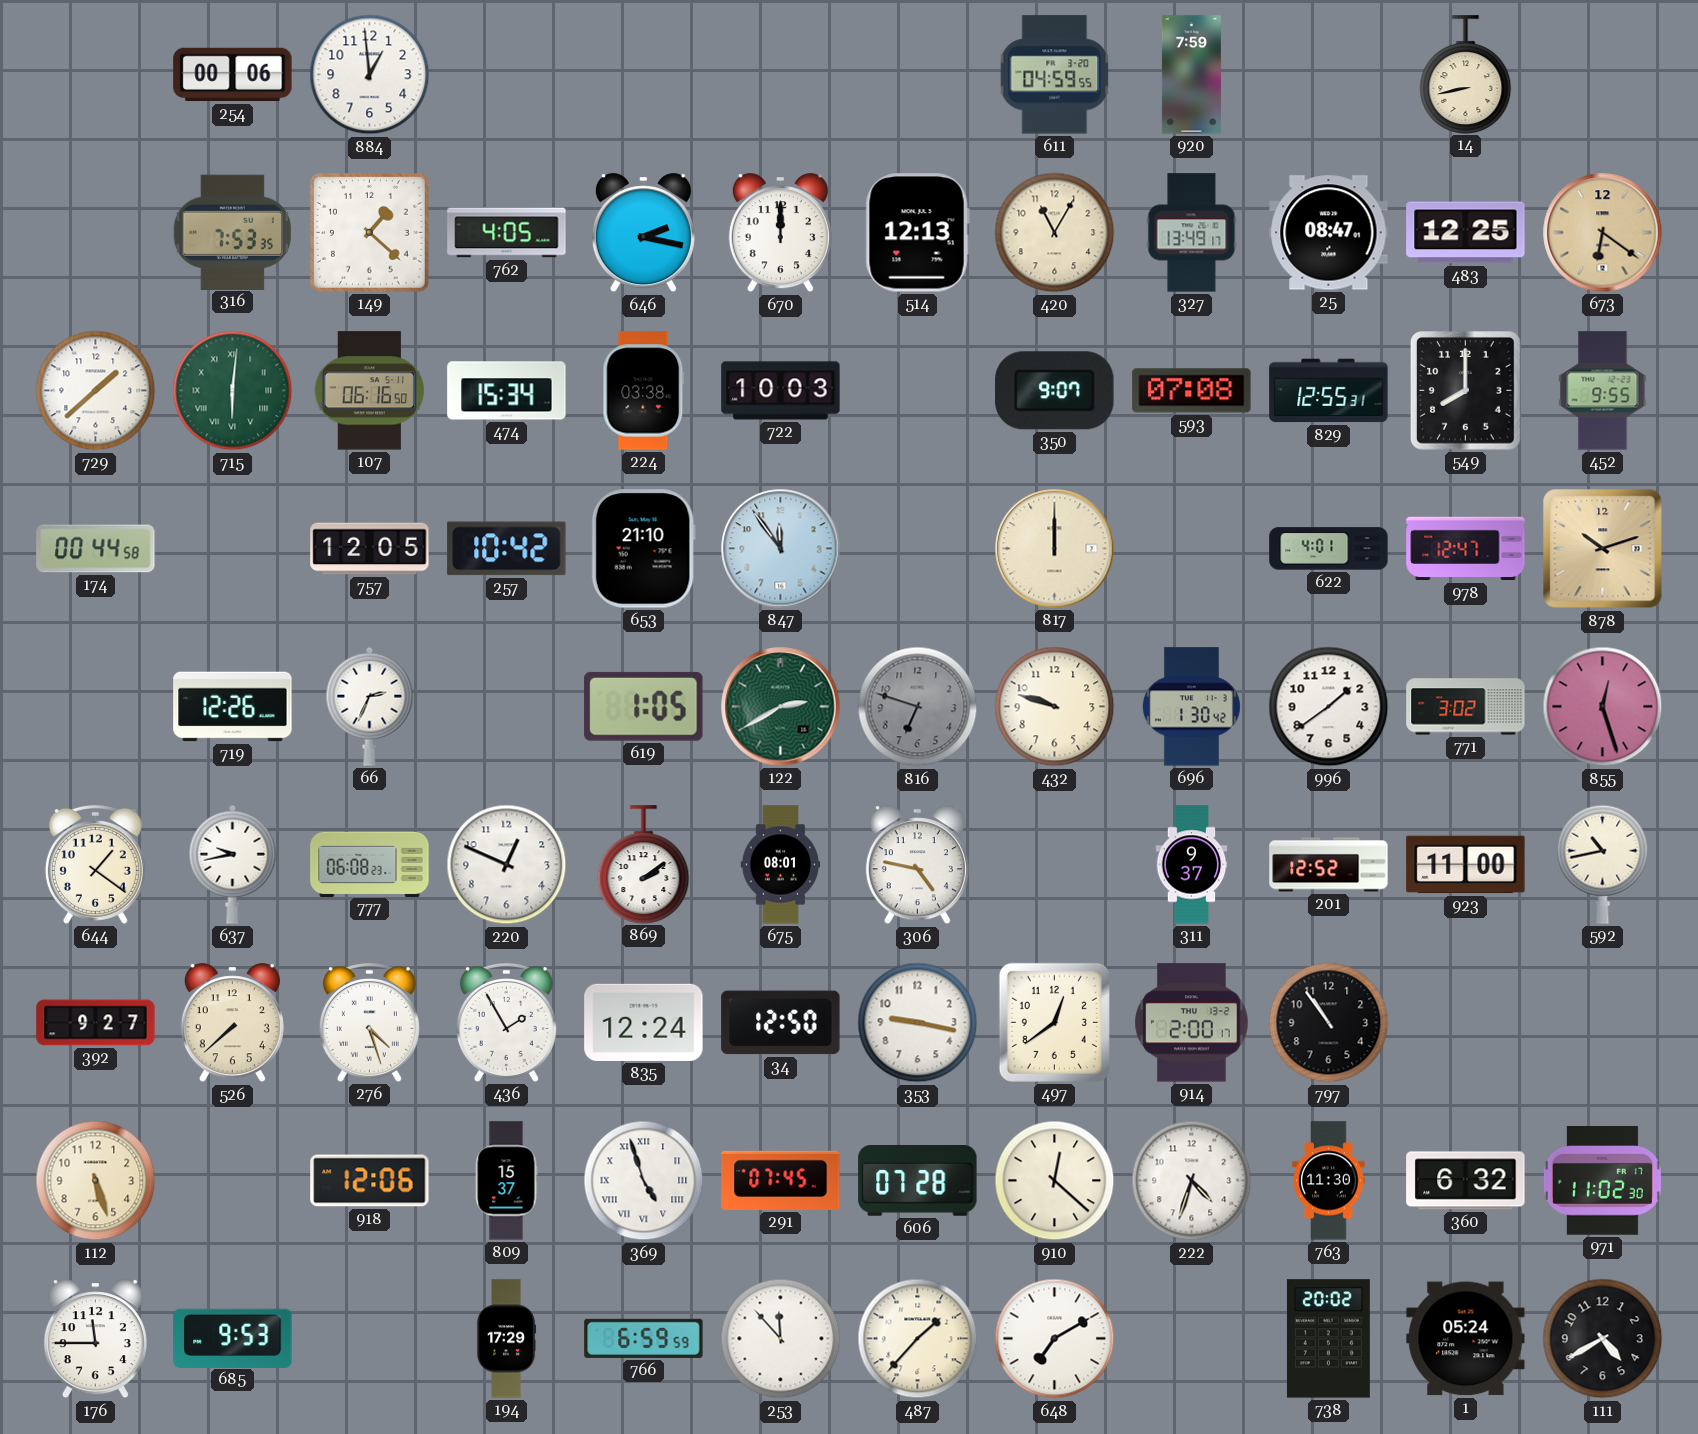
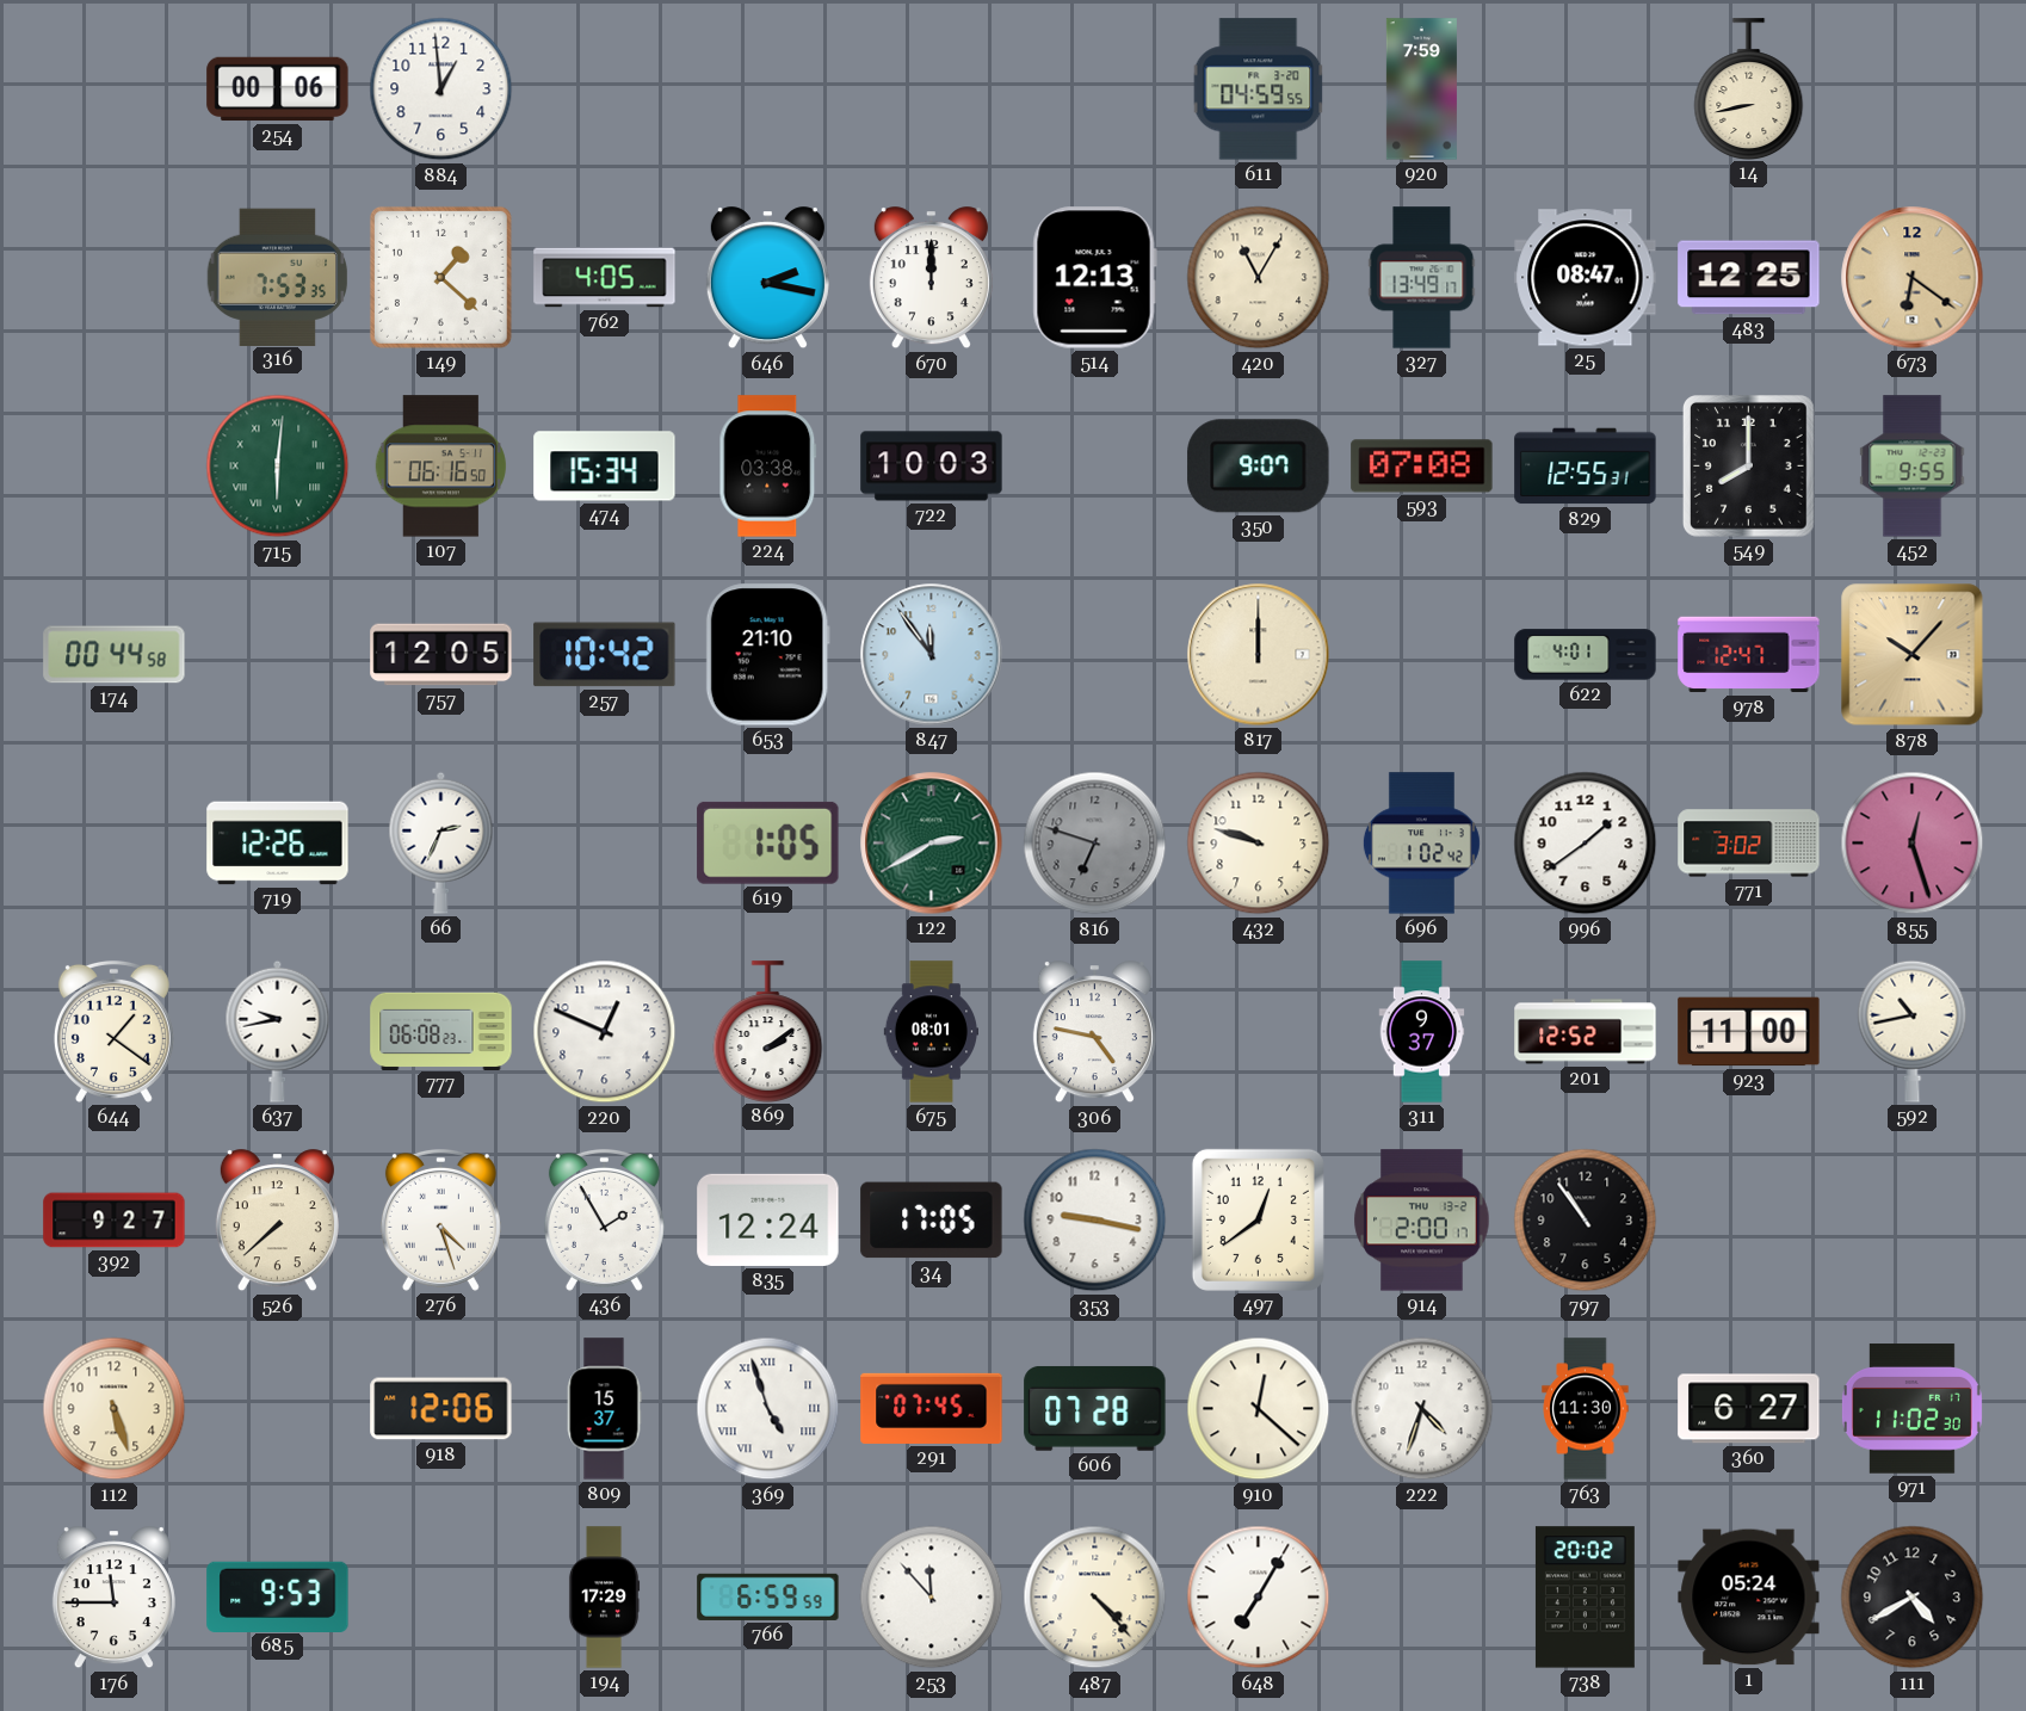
729: 1:38 -> none
878: 10:12 -> 10:07
696: 1:30 -> 1:02
34: 12:50 -> 17:05
360: 6:32 -> 6:27
487: 1:37 -> 4:23
648: 7:10 -> 7:05
